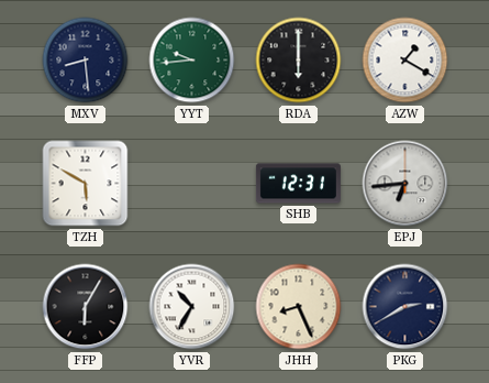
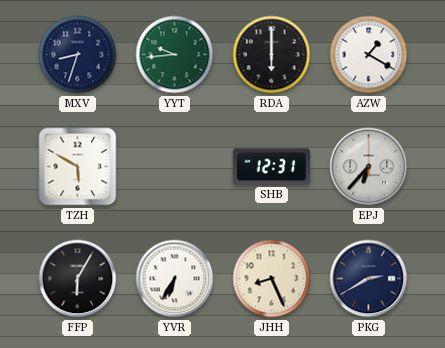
MXV: 8:29 -> 8:33
EPJ: 6:44 -> 6:37
YVR: 10:35 -> 6:35
